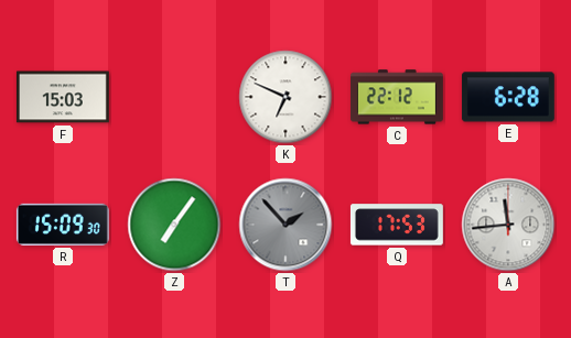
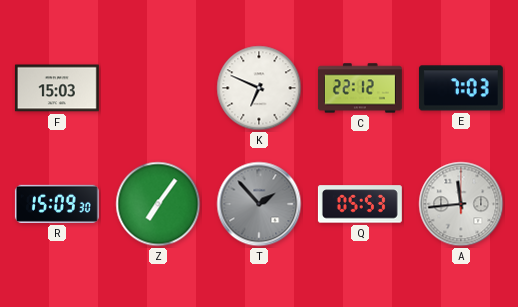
E: 6:28 -> 7:03
Q: 17:53 -> 05:53
